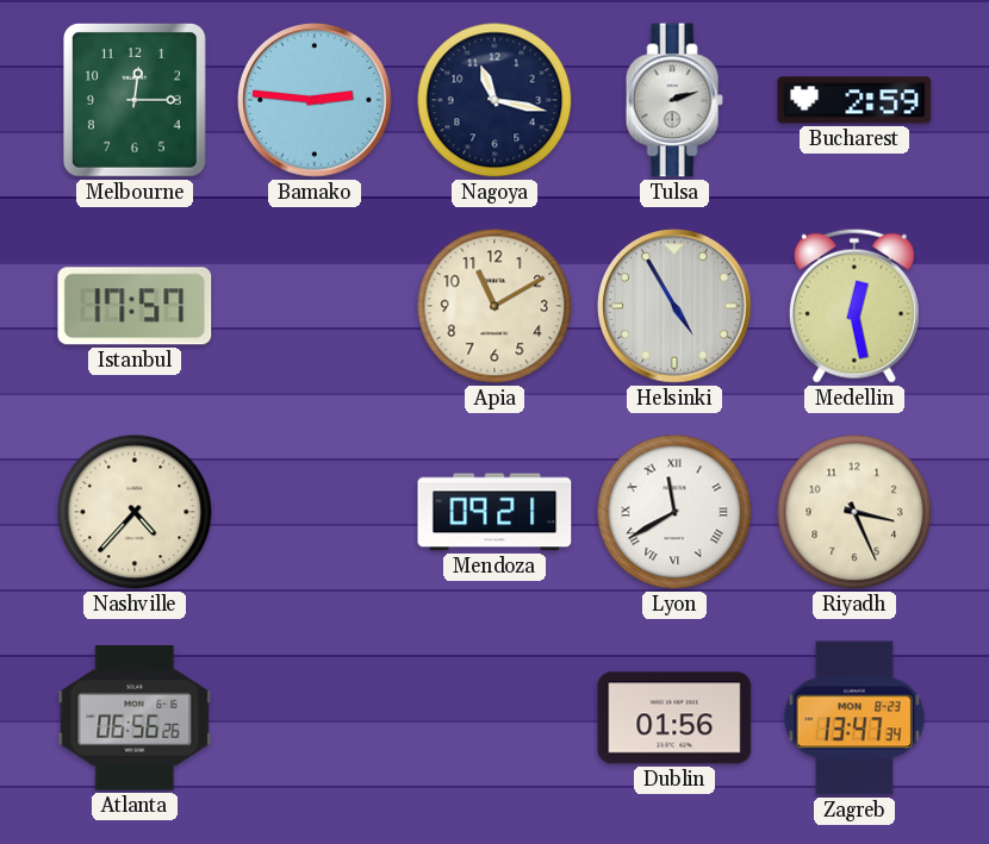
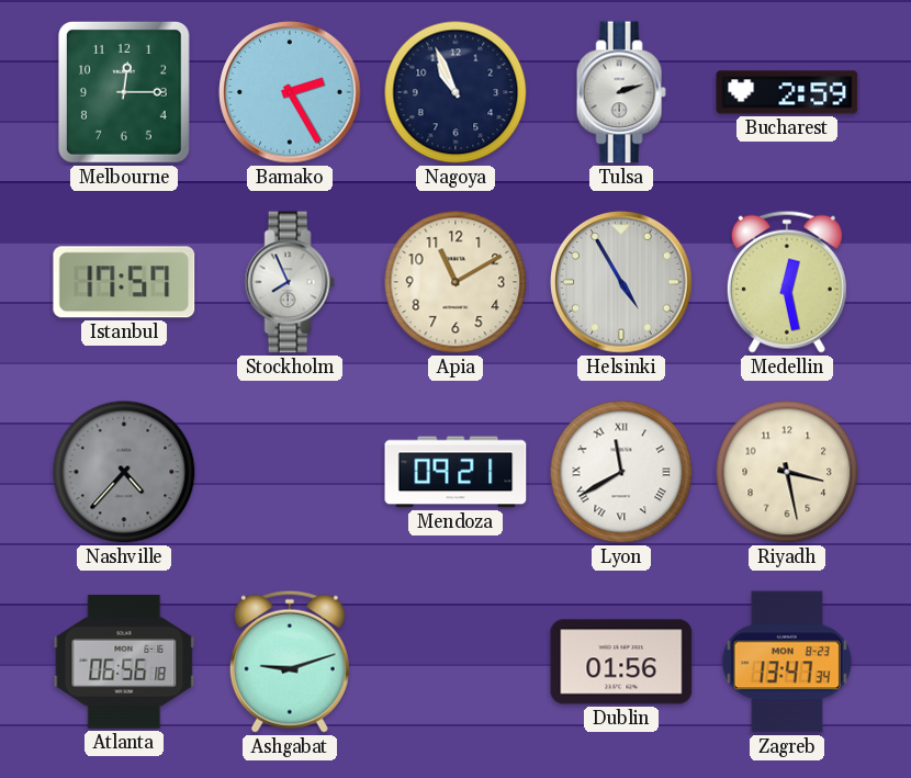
Bamako: 2:46 -> 2:25
Nagoya: 11:17 -> 10:56
Stockholm: none -> 7:56
Nashville dial: cream -> grey
Riyadh: 3:26 -> 3:28
Atlanta: 06:56:26 -> 06:56:18
Ashgabat: none -> 9:12
